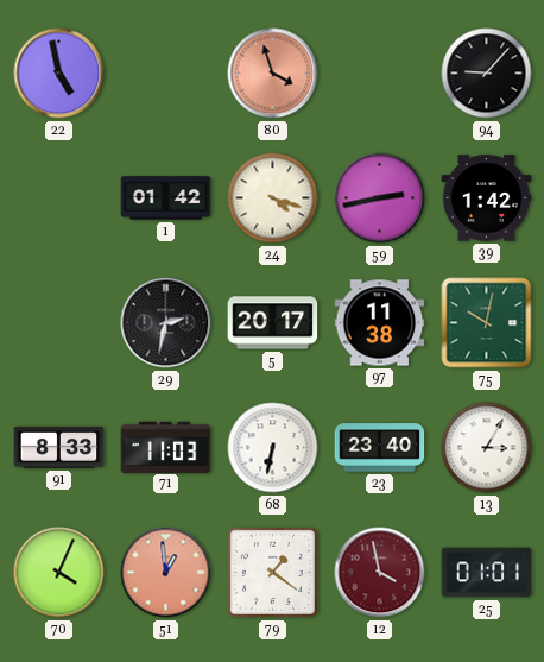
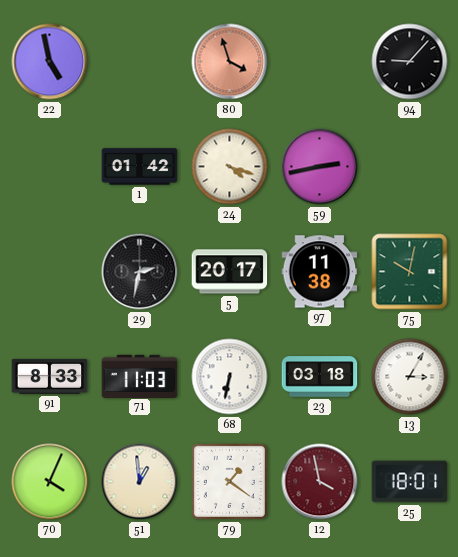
39: 1:42 -> none
23: 23:40 -> 03:18
51 dial: salmon -> cream
25: 01:01 -> 18:01
